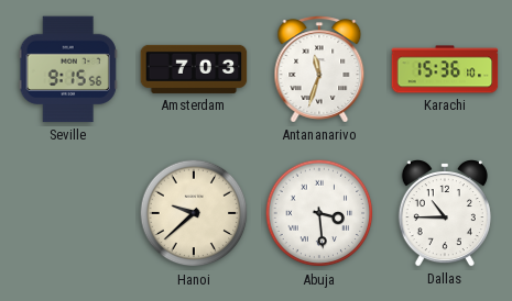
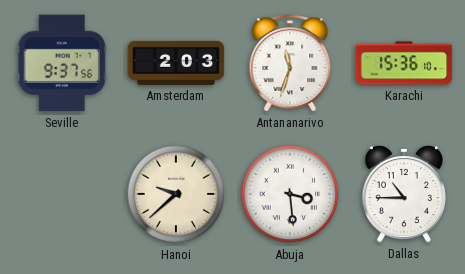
Seville: 9:15 -> 9:37
Amsterdam: 7:03 -> 2:03
